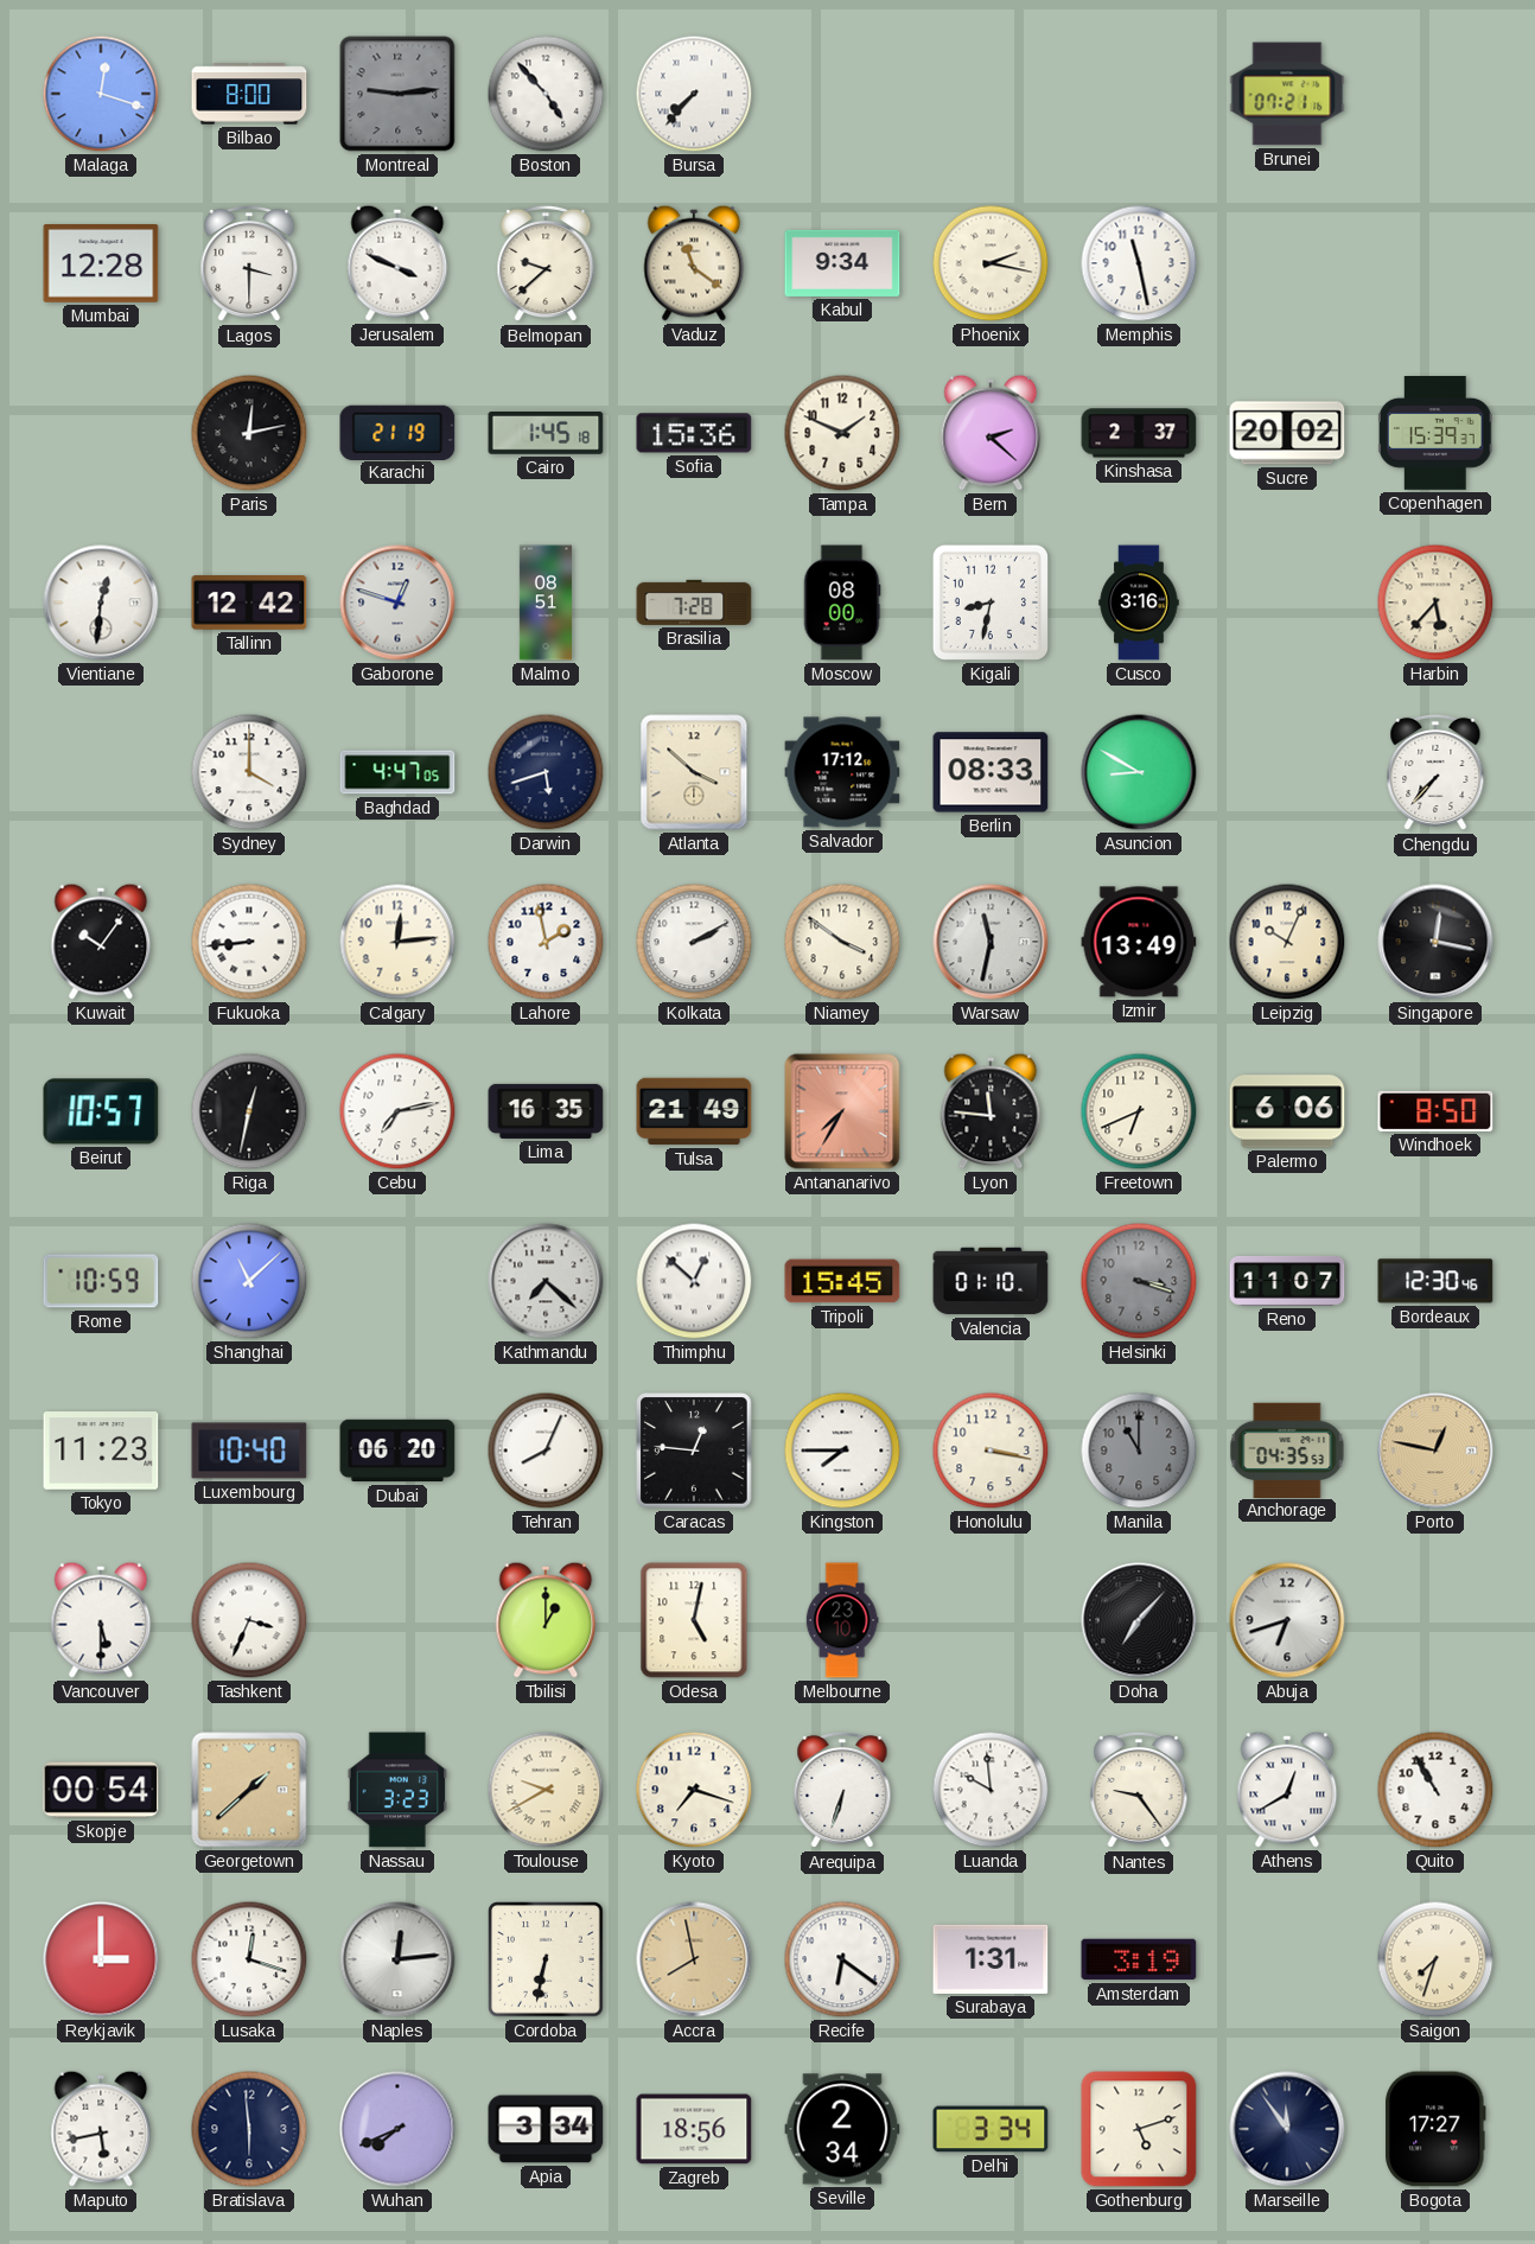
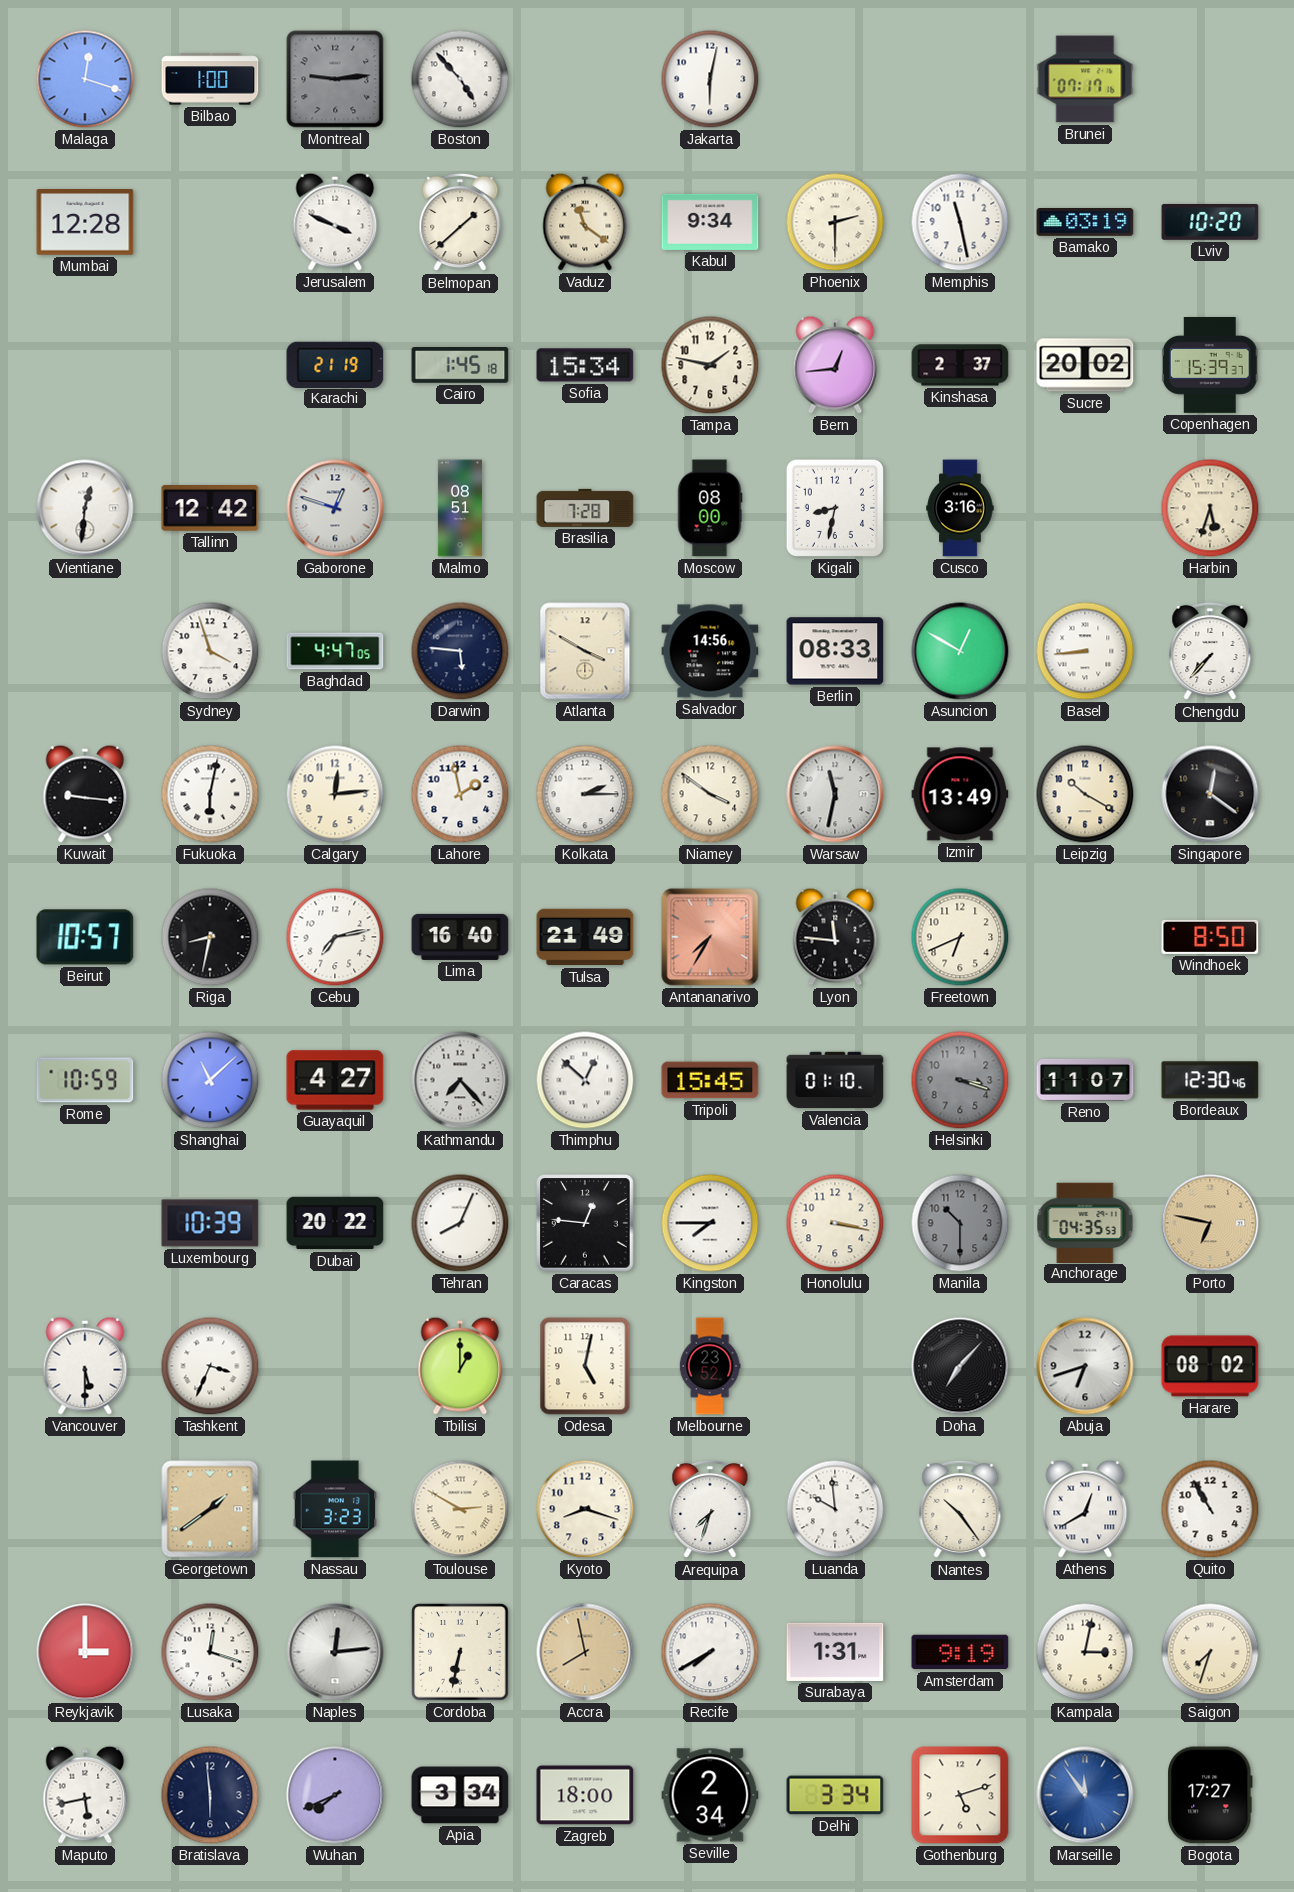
Bilbao: 8:00 -> 1:00
Bursa: 7:37 -> none
Jakarta: none -> 6:02
Brunei: 07:21 -> 07:17
Lagos: 3:30 -> none
Belmopan: 9:38 -> 1:38
Phoenix: 2:17 -> 2:30
Bamako: none -> 03:19
Lviv: none -> 10:20
Paris: 12:13 -> none
Sofia: 15:36 -> 15:34
Tampa: 1:49 -> 1:47
Bern: 2:22 -> 12:44
Harbin: 5:37 -> 5:33
Sydney: 4:00 -> 3:57
Darwin: 5:42 -> 5:46
Atlanta: 3:52 -> 3:50
Salvador: 17:12 -> 14:56
Asuncion: 8:50 -> 12:50
Basel: none -> 8:44
Kuwait: 10:06 -> 9:16
Fukuoka: 8:44 -> 6:02
Kolkata: 2:10 -> 2:15
Leipzig: 10:04 -> 10:20
Singapore: 12:17 -> 12:21
Riga: 12:32 -> 8:32
Lima: 16:35 -> 16:40
Palermo: 6:06 -> none
Guayaquil: none -> 4:27
Kathmandu: 7:22 -> 7:23
Tokyo: 11:23 -> none
Luxembourg: 10:40 -> 10:39
Dubai: 06:20 -> 20:22
Manila: 11:00 -> 10:30
Porto: 12:47 -> 6:47
Melbourne: 23:10 -> 23:52
Harare: none -> 08:02
Skopje: 00:54 -> none
Georgetown: 1:38 -> 1:39
Toulouse: 9:40 -> 2:50
Kyoto: 7:18 -> 8:18
Arequipa: 6:33 -> 7:33
Nantes: 9:24 -> 10:24
Recife: 6:21 -> 7:40
Amsterdam: 3:19 -> 9:19
Kampala: none -> 3:02
Zagreb: 18:56 -> 18:00
Marseille dial: navy -> blue
